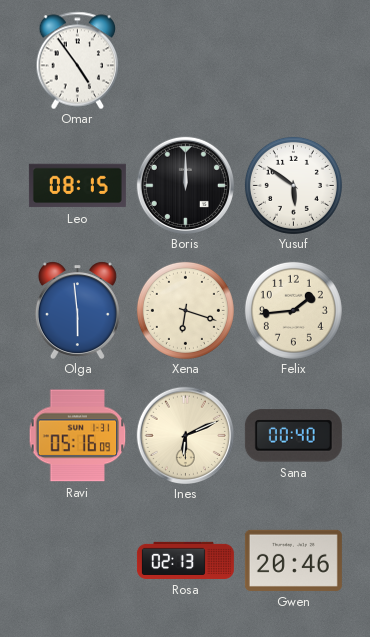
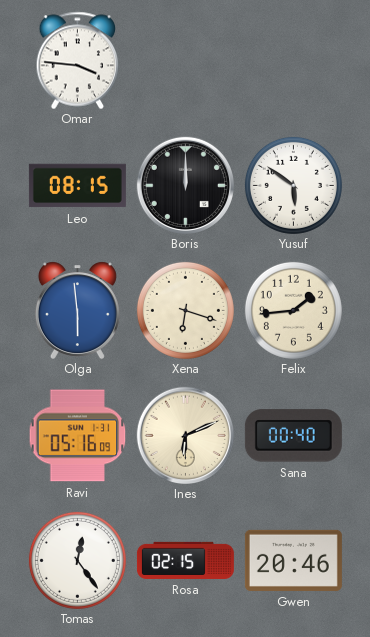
Omar: 4:54 -> 3:46
Tomas: none -> 12:24
Rosa: 02:13 -> 02:15
